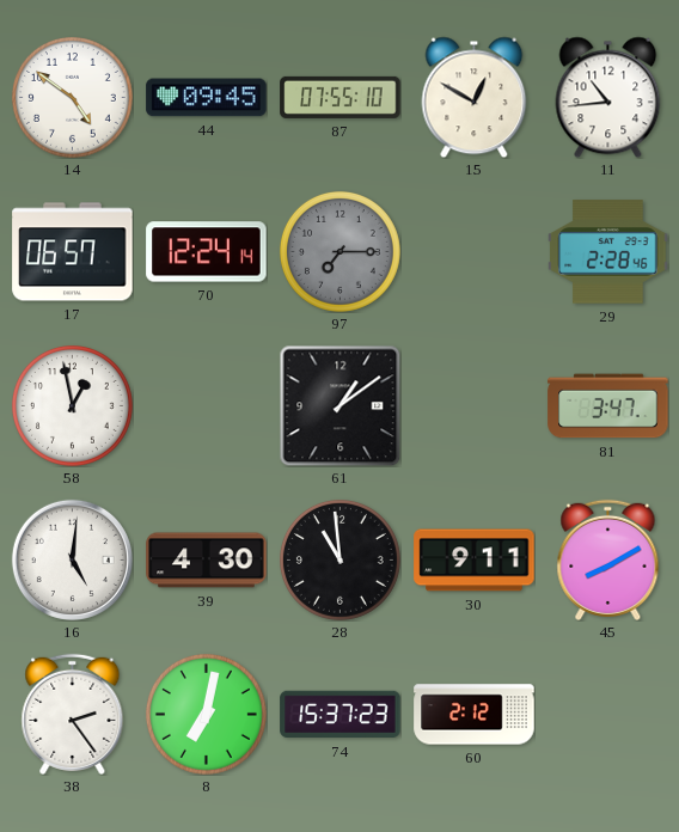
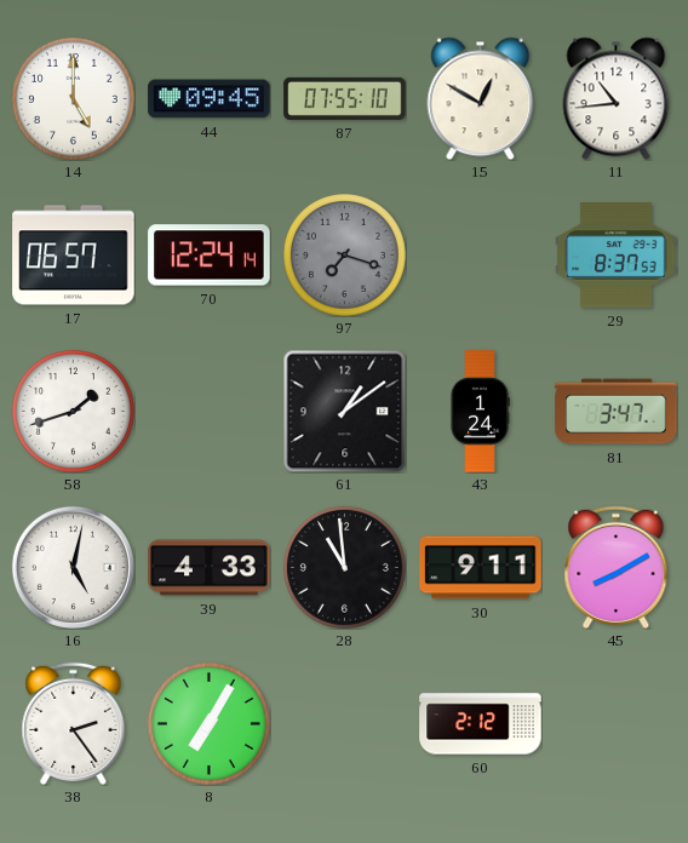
14: 4:51 -> 5:00
97: 7:15 -> 7:18
29: 2:28 -> 8:37
58: 12:58 -> 1:42
43: none -> 1:24
16: 5:01 -> 5:02
39: 4:30 -> 4:33
8: 7:02 -> 7:05
74: 15:37 -> none
